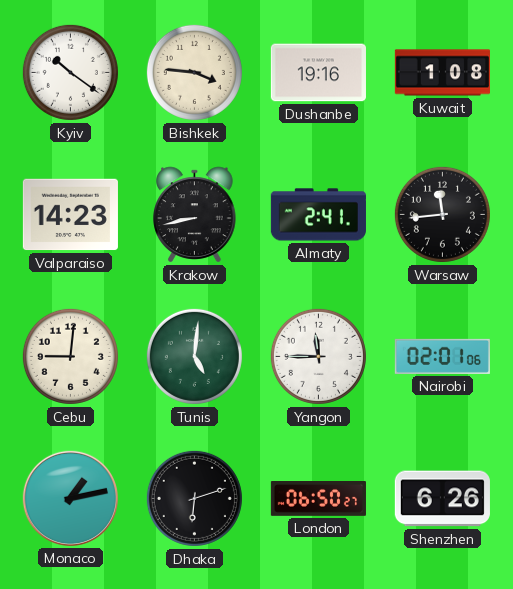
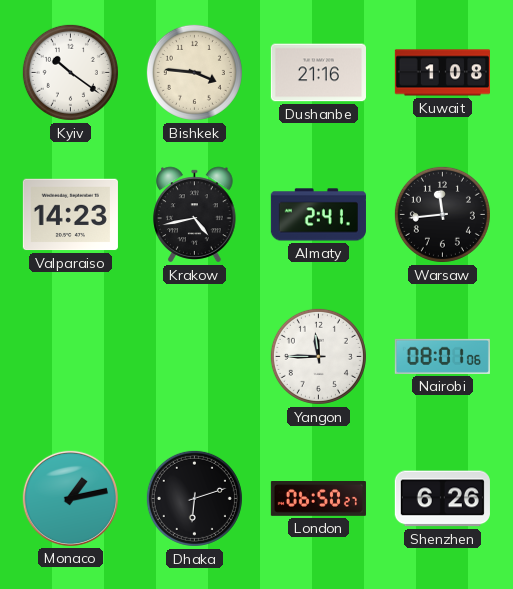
Dushanbe: 19:16 -> 21:16
Krakow: 8:43 -> 4:43
Cebu: 9:01 -> none
Tunis: 5:01 -> none
Nairobi: 02:01 -> 08:01
